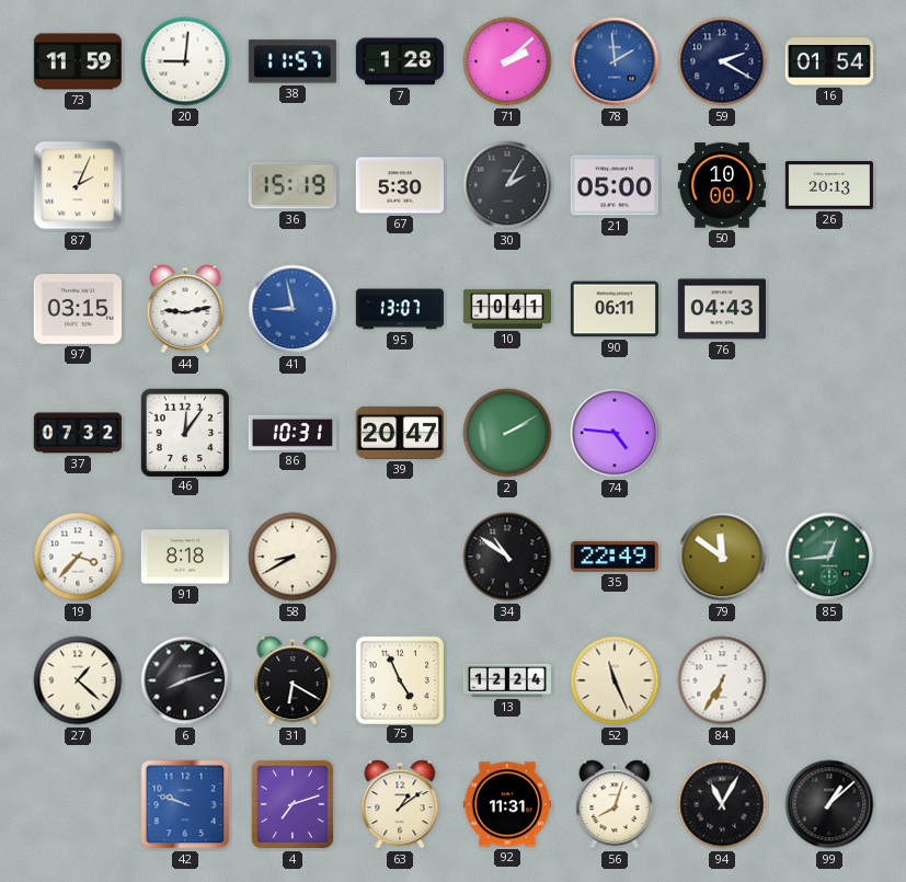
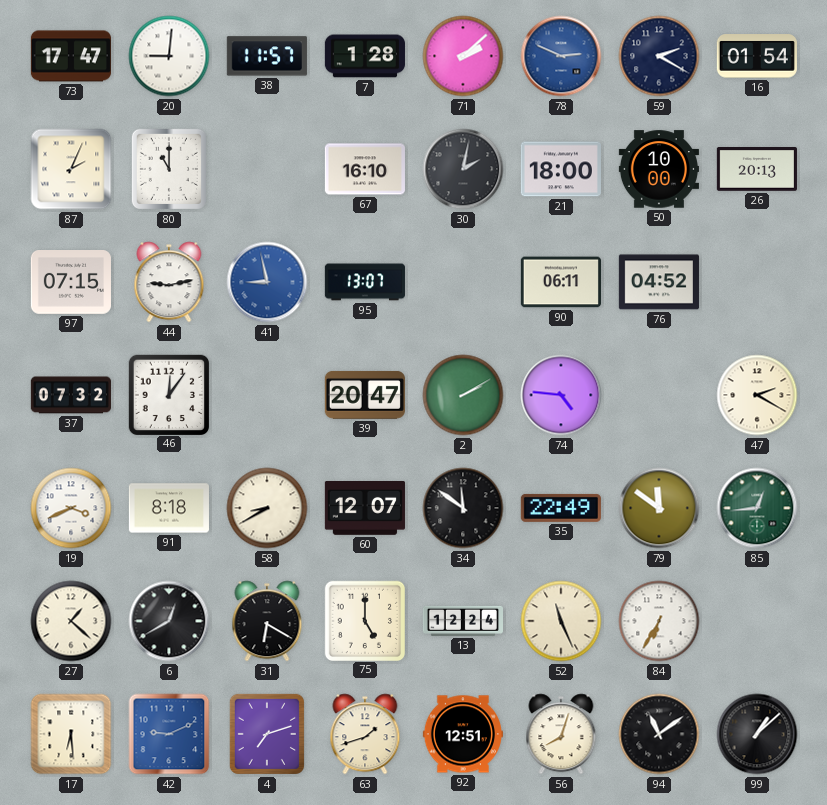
73: 11:59 -> 17:47
78: 1:59 -> 2:49
80: none -> 11:00
36: 15:19 -> none
67: 5:30 -> 16:10
30: 2:05 -> 2:02
21: 05:00 -> 18:00
97: 03:15 -> 07:15
10: 10:41 -> none
76: 04:43 -> 04:52
86: 10:31 -> none
47: none -> 2:20
19: 3:37 -> 3:41
60: none -> 12:07
34: 10:51 -> 11:51
6: 8:12 -> 12:40
75: 4:56 -> 5:00
17: none -> 6:29
42: 9:48 -> 9:11
63: 1:09 -> 1:42
92: 11:31 -> 12:51
94: 11:05 -> 11:09
